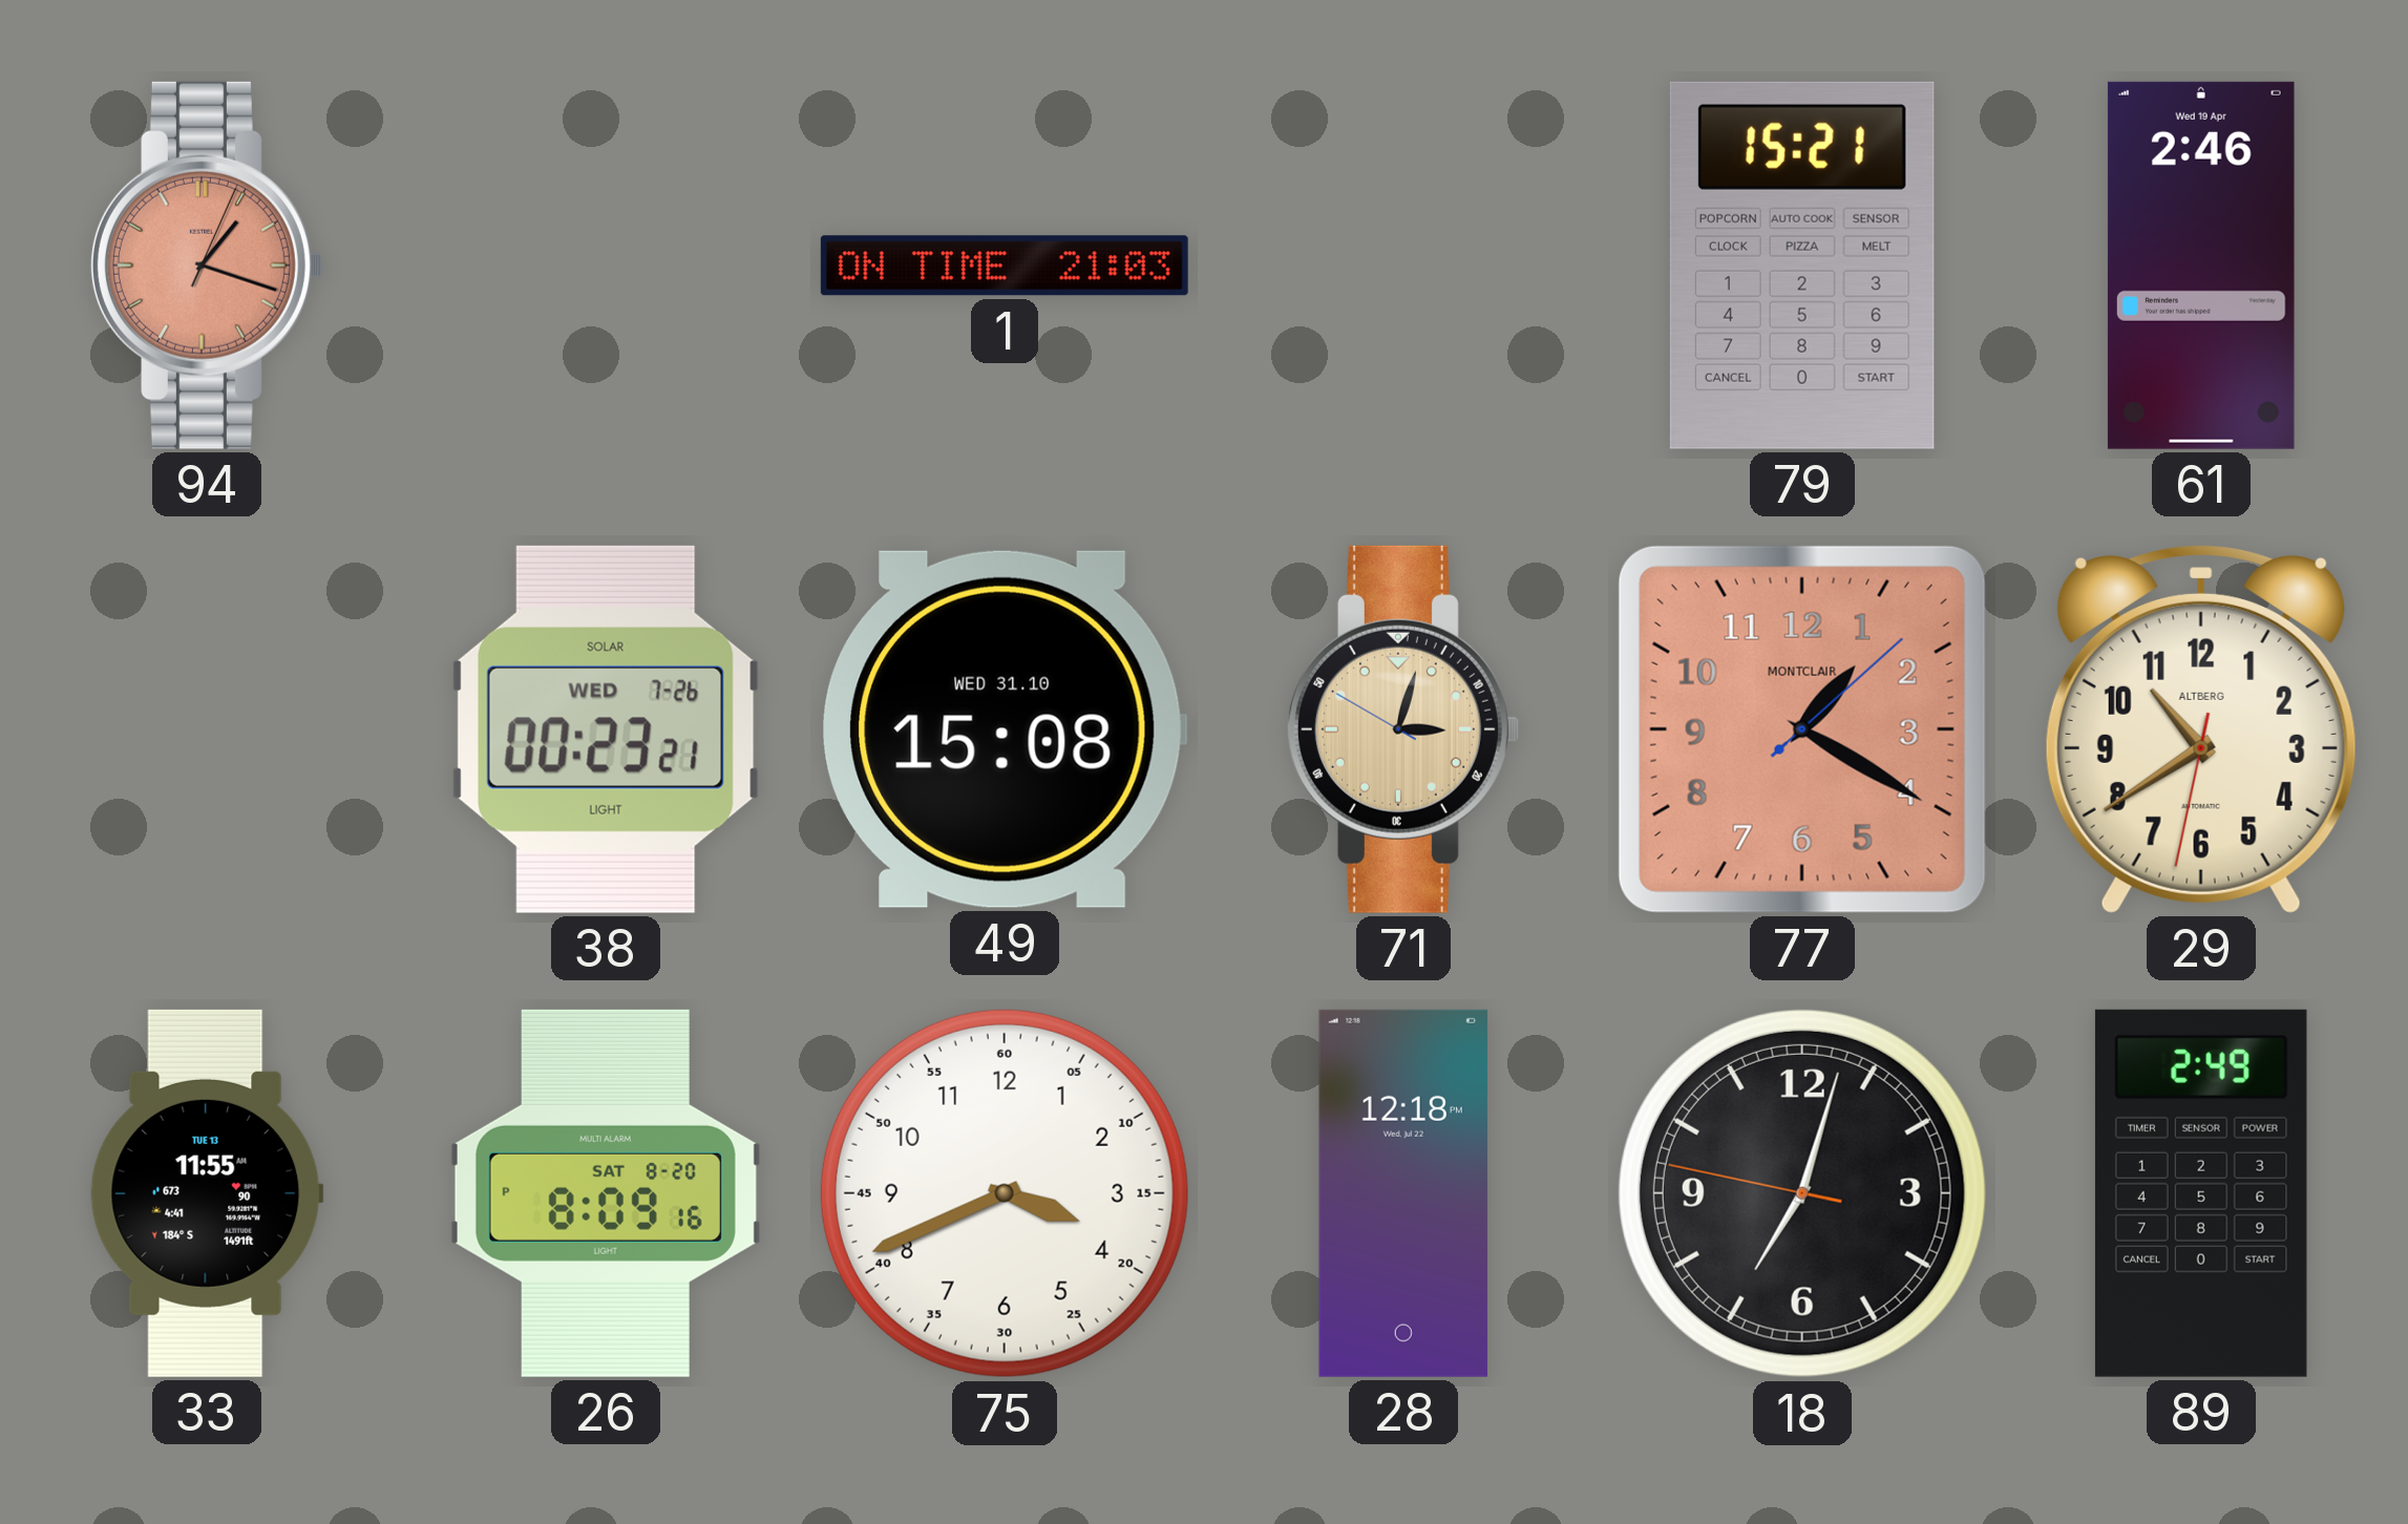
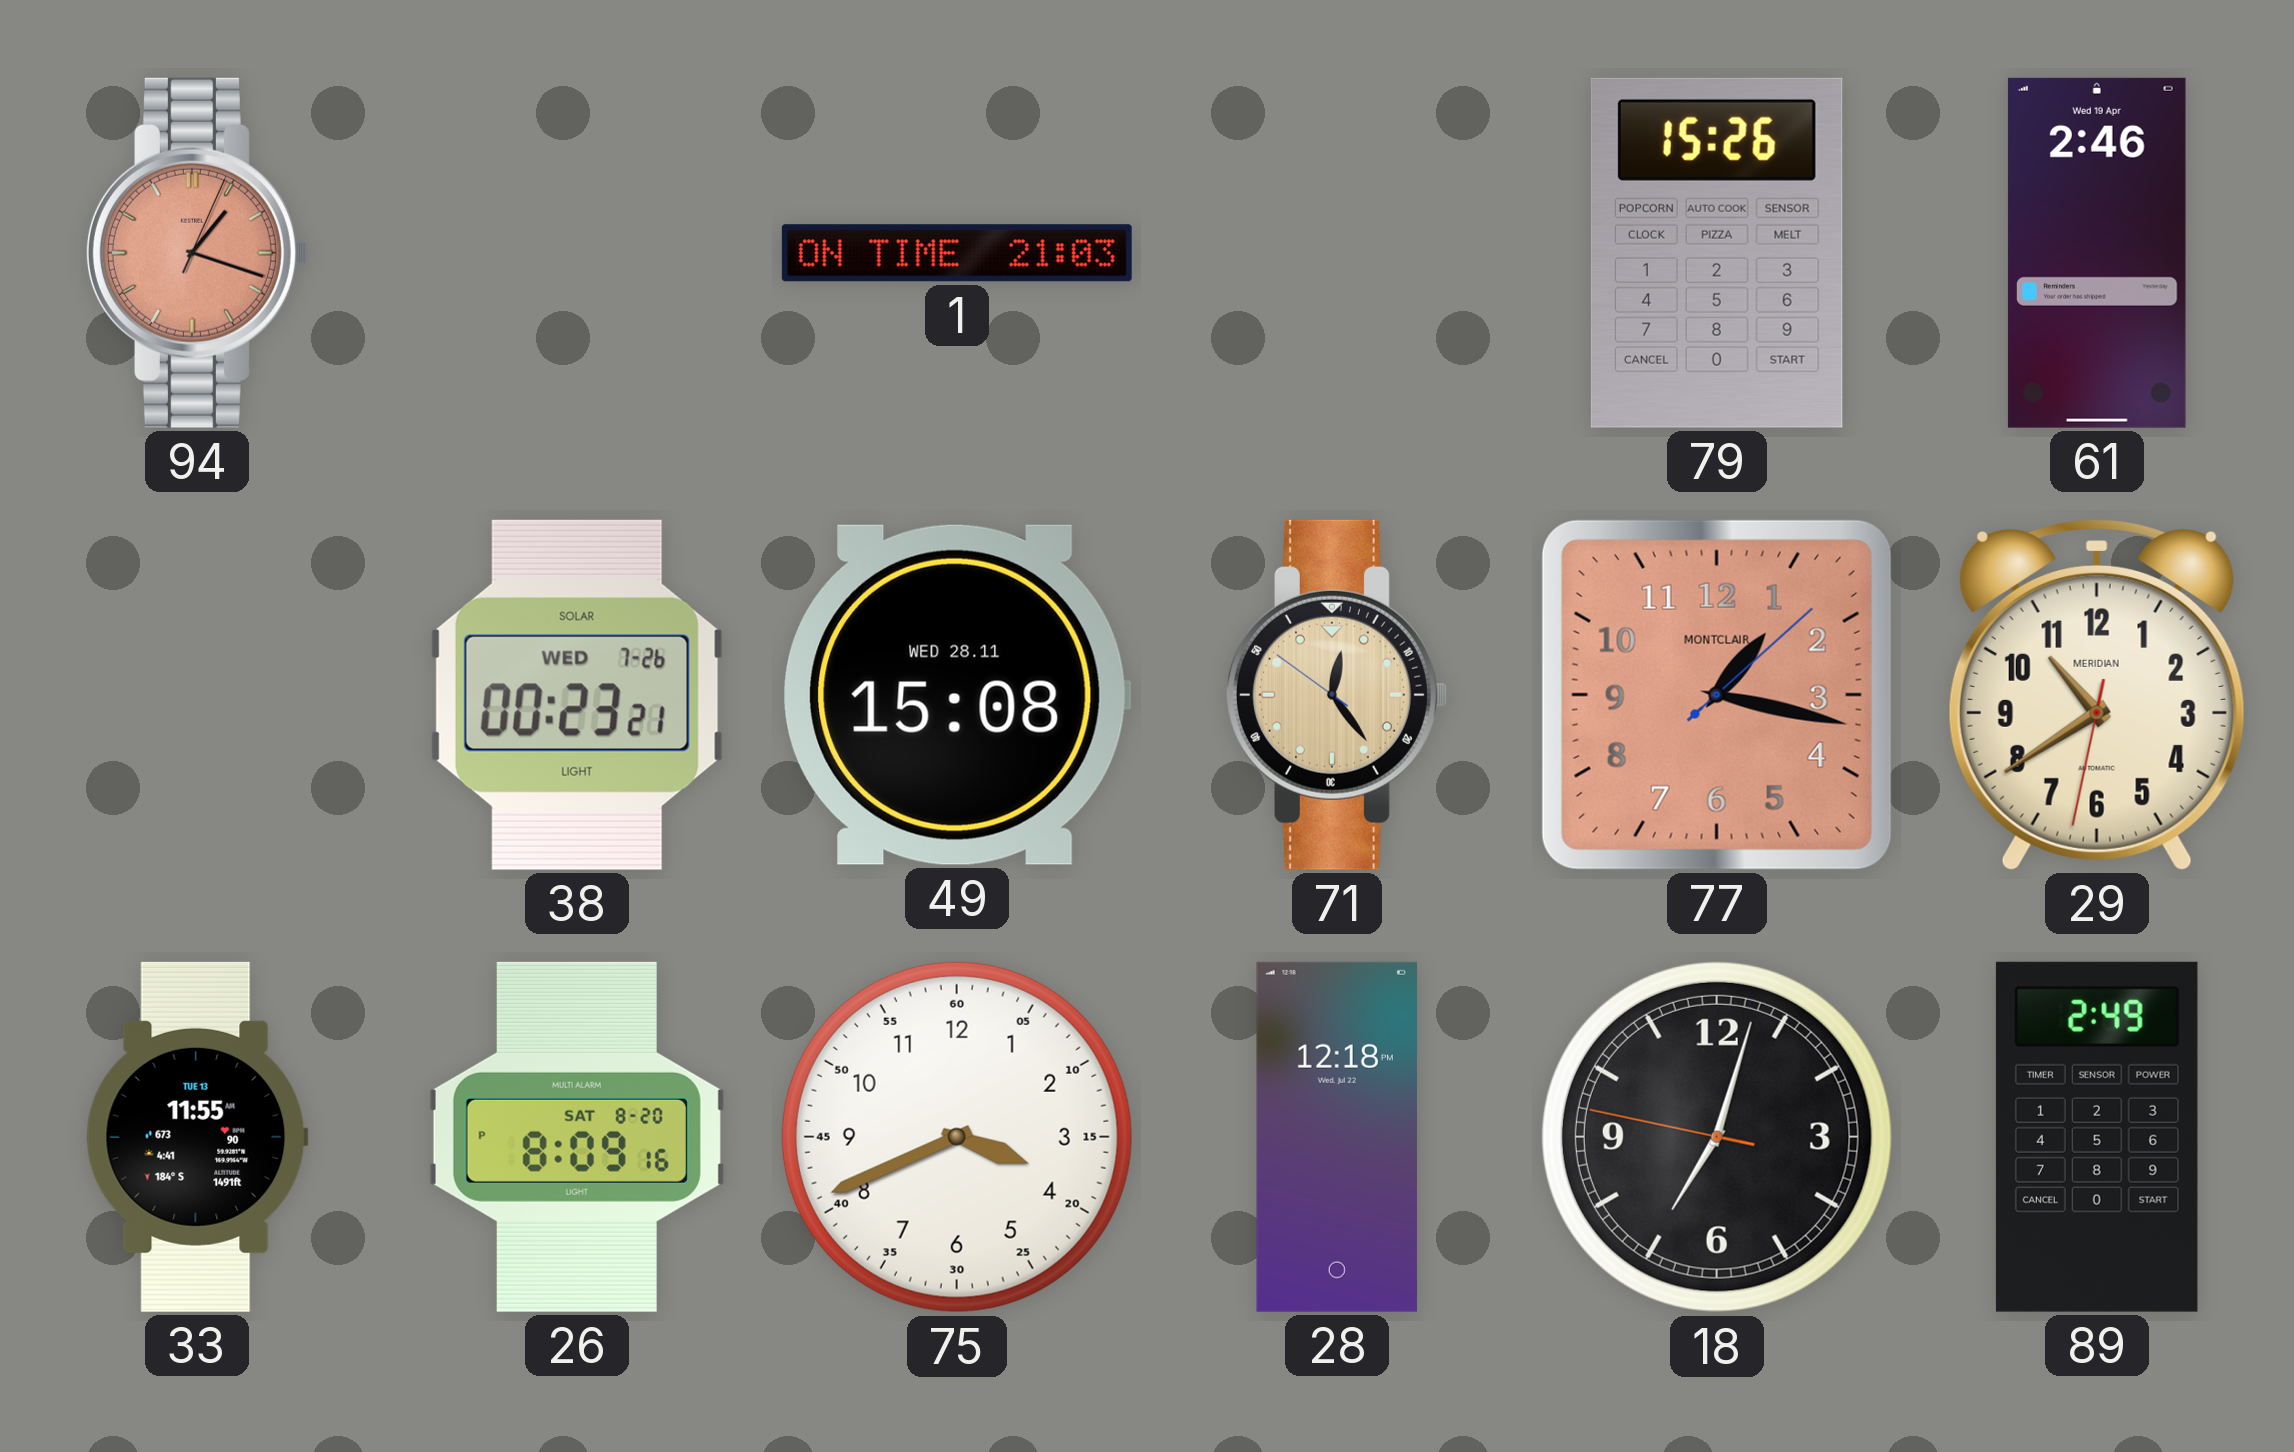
79: 15:21 -> 15:26
49 date: WED 31.10 -> WED 28.11
71: 3:02 -> 12:23
77: 1:20 -> 1:17
29 brand: ALTBERG -> MERIDIAN
